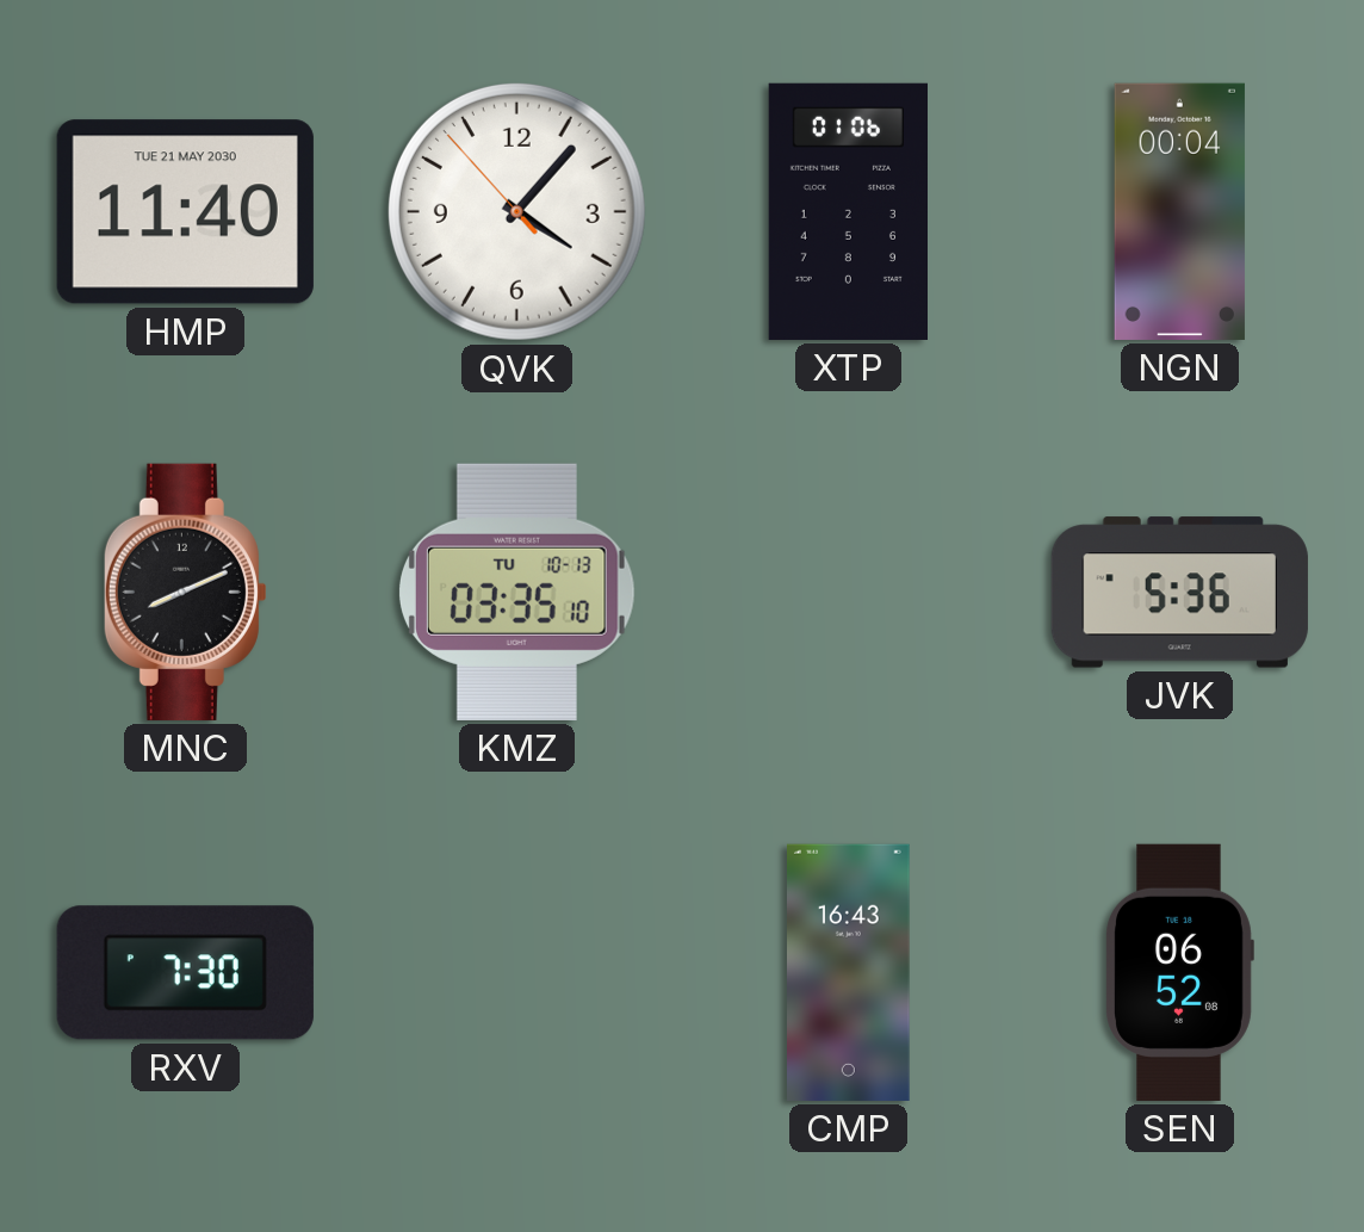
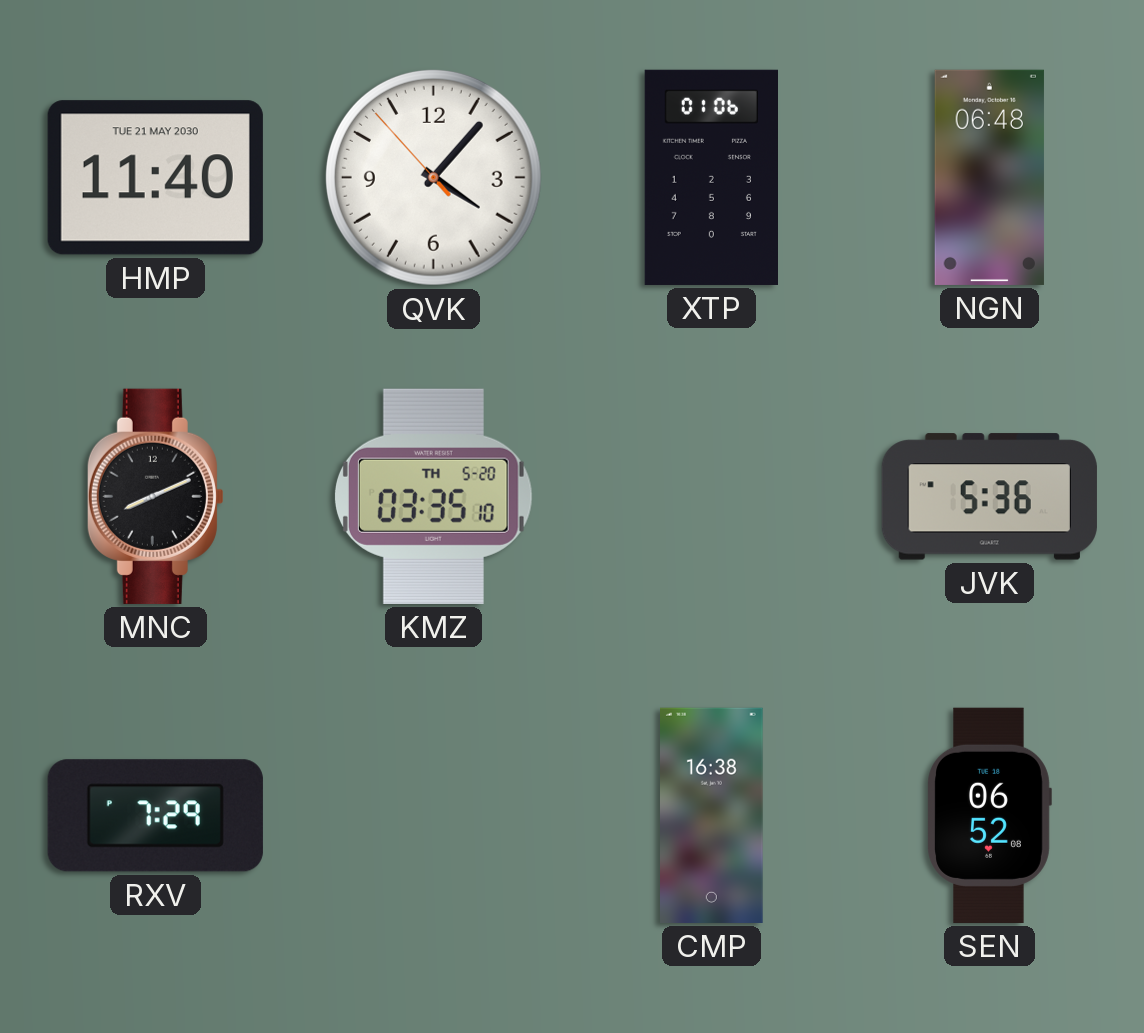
NGN: 00:04 -> 06:48
KMZ date: TU 10-13 -> TH 5-20
RXV: 7:30 -> 7:29
CMP: 16:43 -> 16:38
